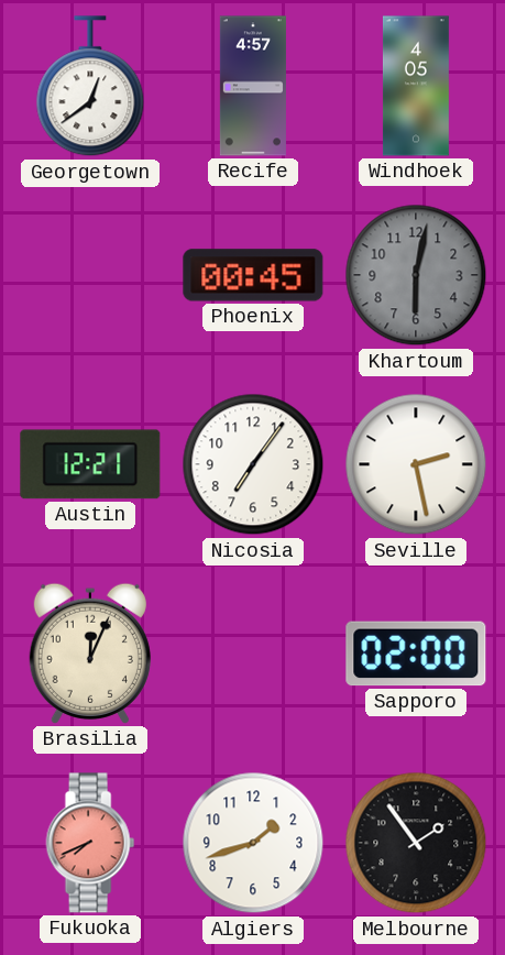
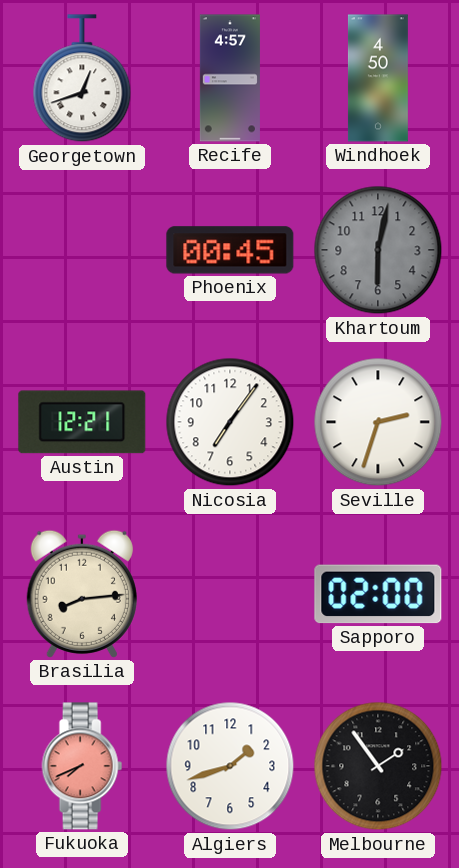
Georgetown: 12:39 -> 12:42
Windhoek: 4:05 -> 4:50
Seville: 2:28 -> 2:33
Brasilia: 12:04 -> 8:14
